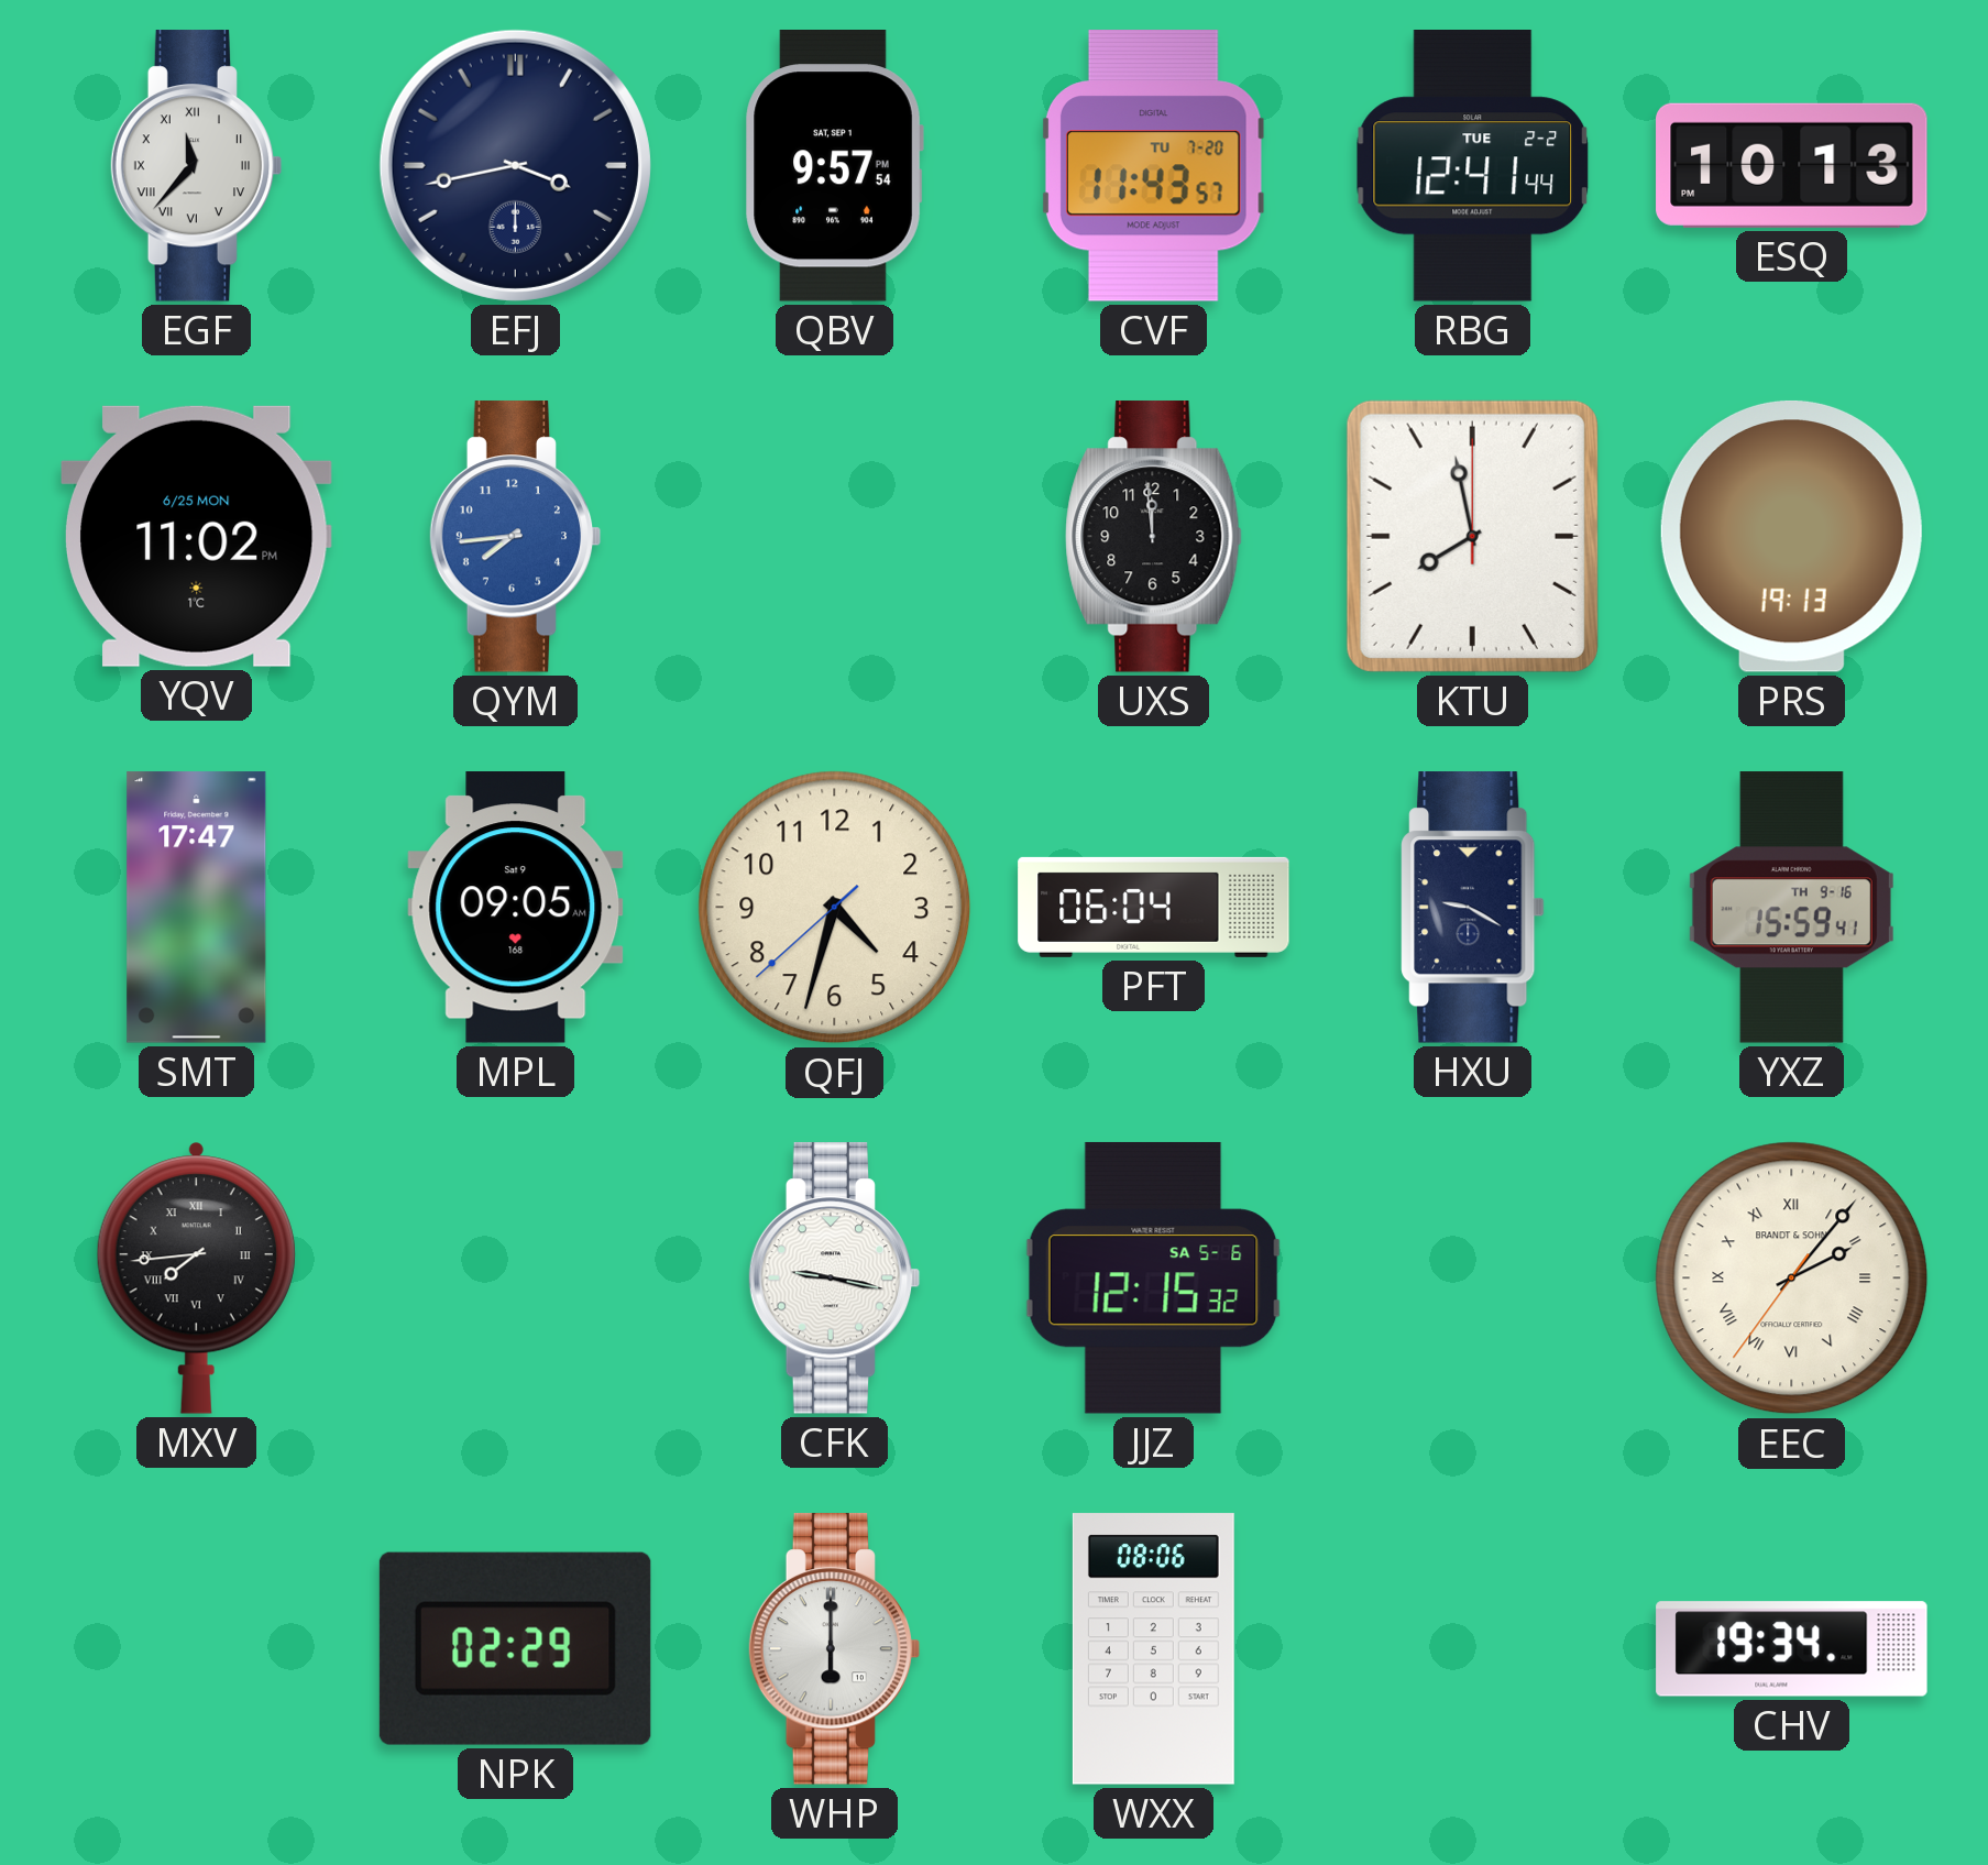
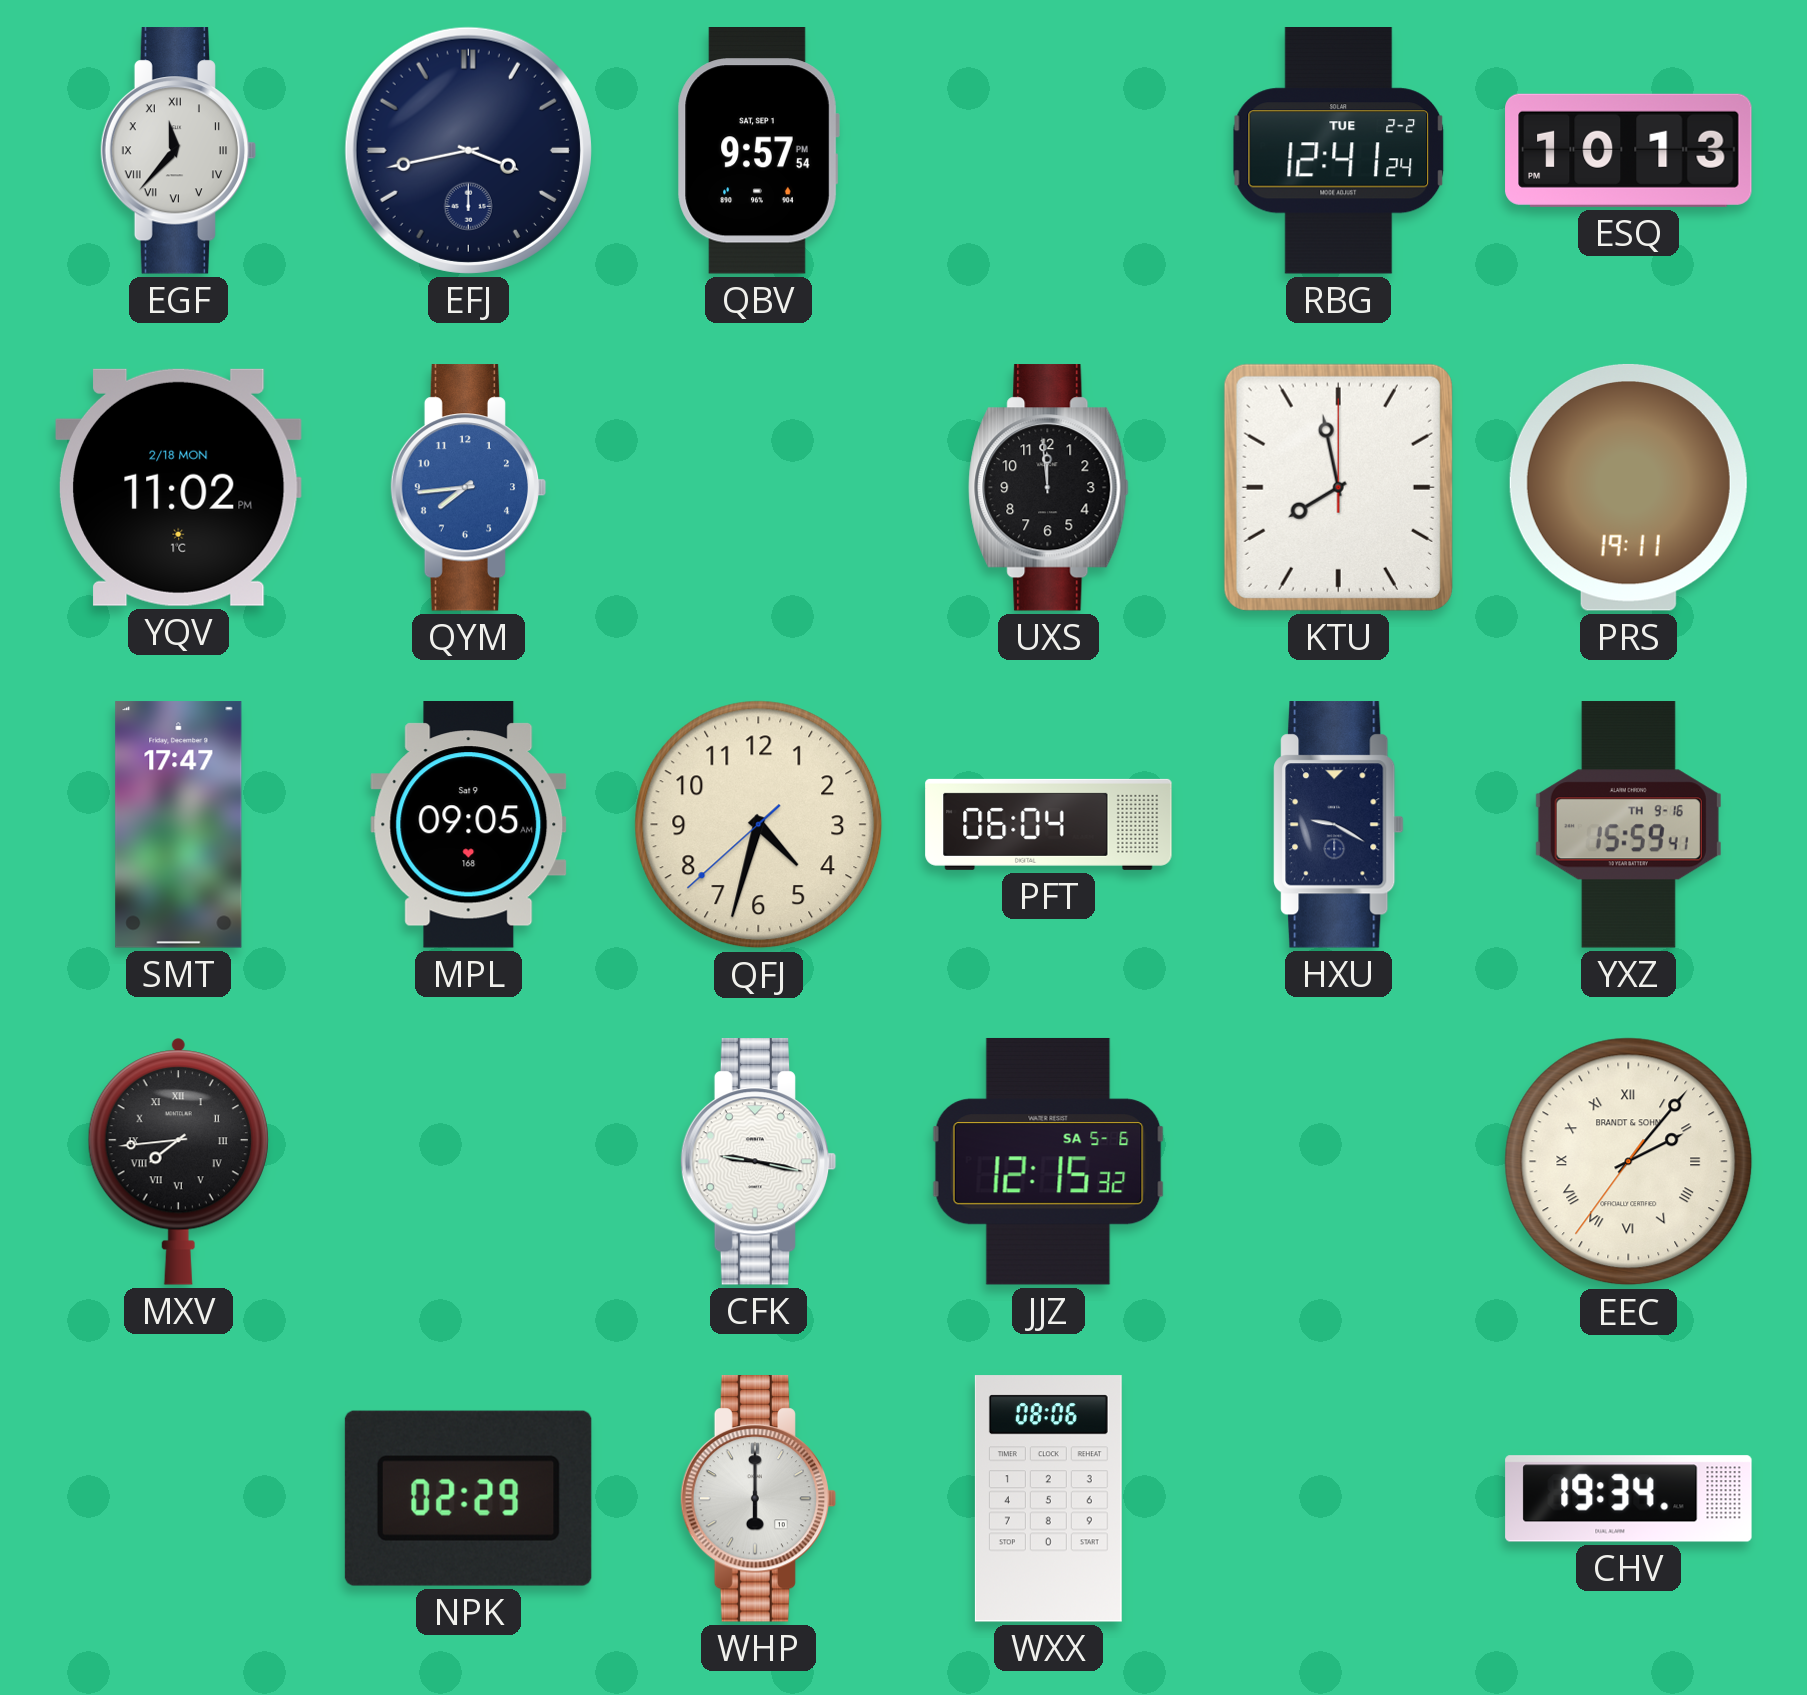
CVF: 11:43 -> none
RBG: 12:41:44 -> 12:41:24
YQV date: 6/25 MON -> 2/18 MON
PRS: 19:13 -> 19:11
